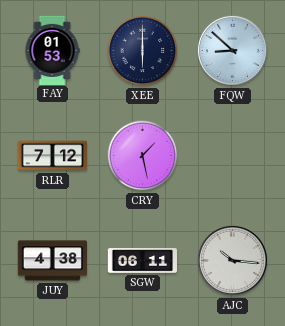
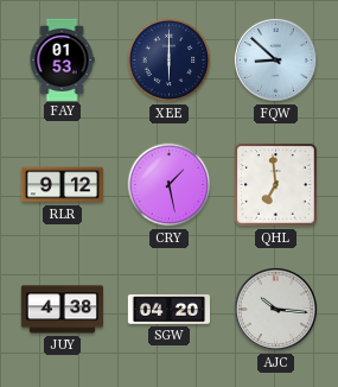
RLR: 7:12 -> 9:12
QHL: none -> 6:59
SGW: 06:11 -> 04:20
